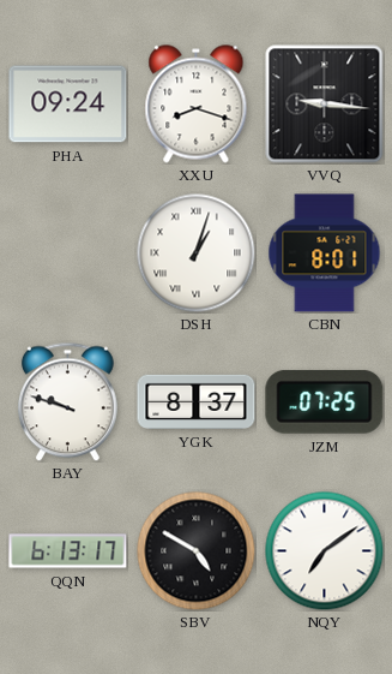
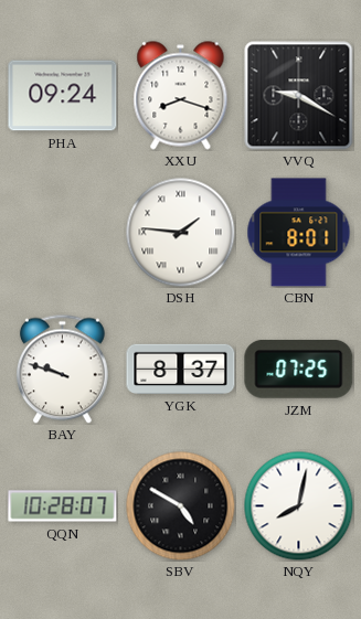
VVQ: 9:16 -> 9:20
DSH: 1:03 -> 1:46
QQN: 6:13 -> 10:28
NQY: 7:09 -> 8:02
